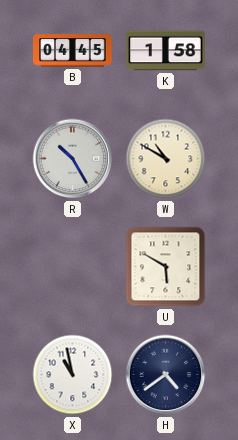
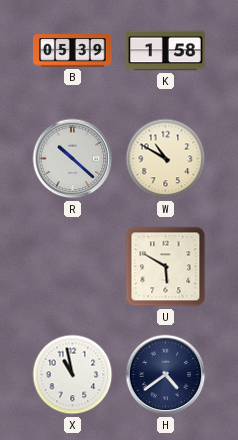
B: 04:45 -> 05:39
R: 10:25 -> 10:22
